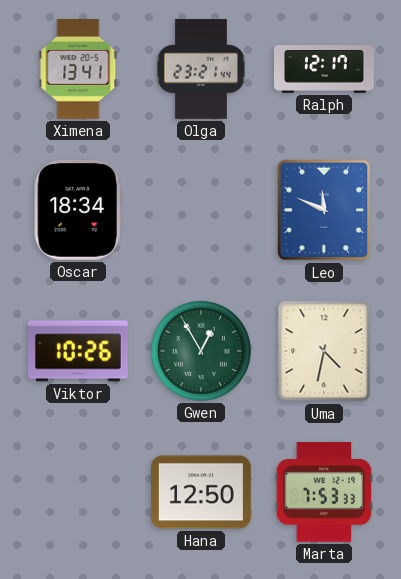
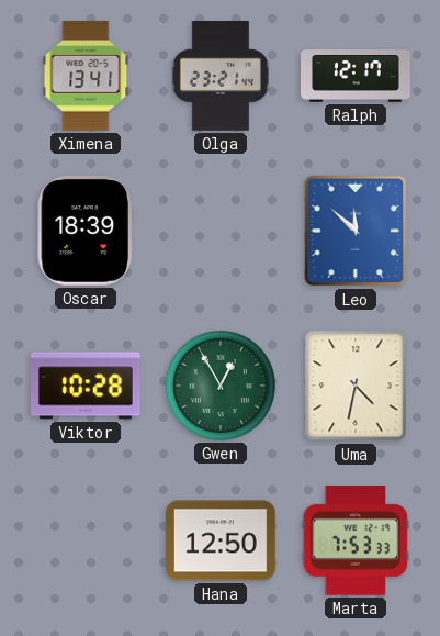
Oscar: 18:34 -> 18:39
Leo: 11:49 -> 11:52
Viktor: 10:26 -> 10:28
